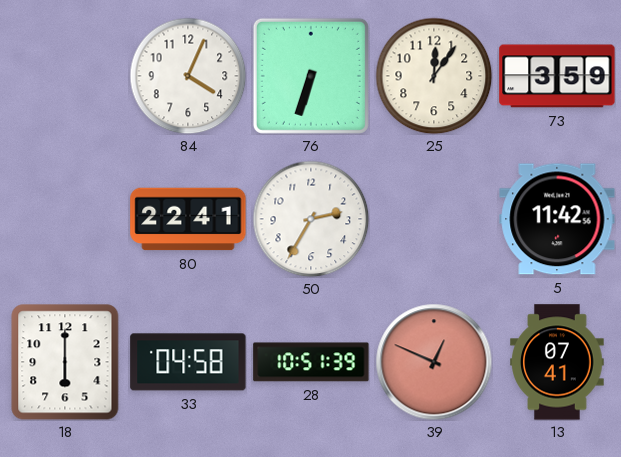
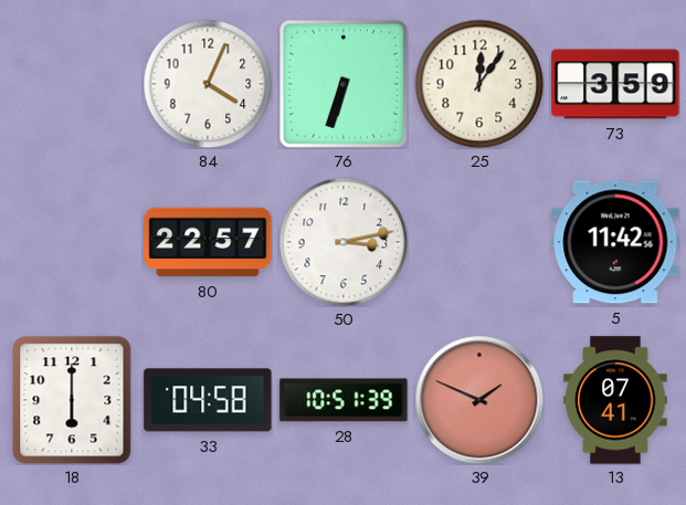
80: 22:41 -> 22:57
50: 2:35 -> 3:13
39: 12:49 -> 1:49
